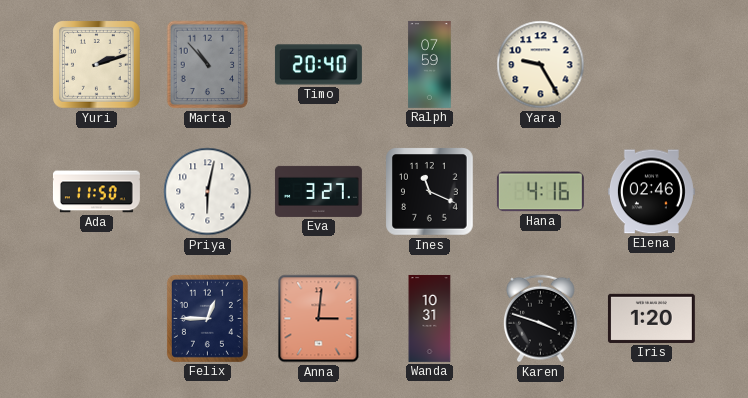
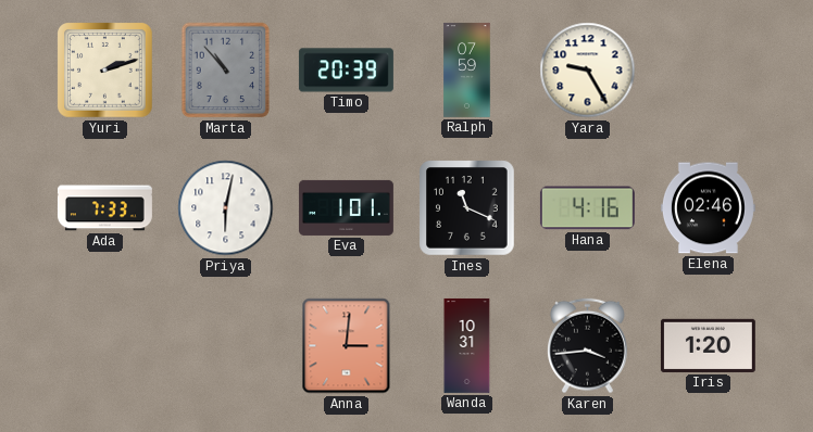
Timo: 20:40 -> 20:39
Ada: 11:50 -> 7:33
Eva: 3:27 -> 1:01
Felix: 12:45 -> none
Karen: 3:48 -> 3:44
